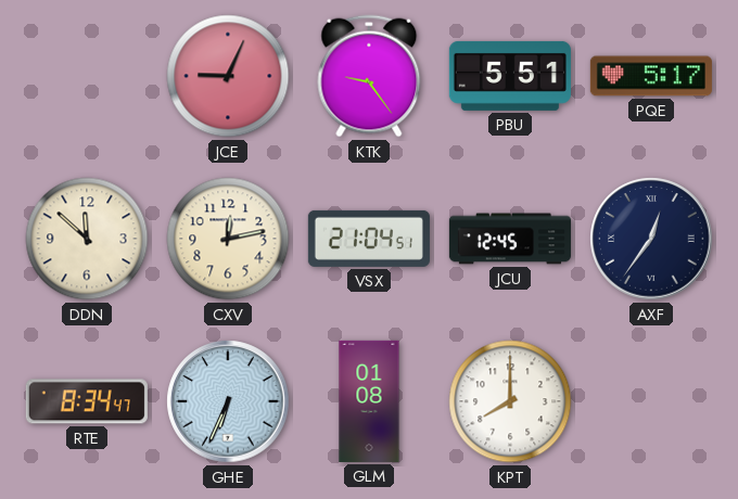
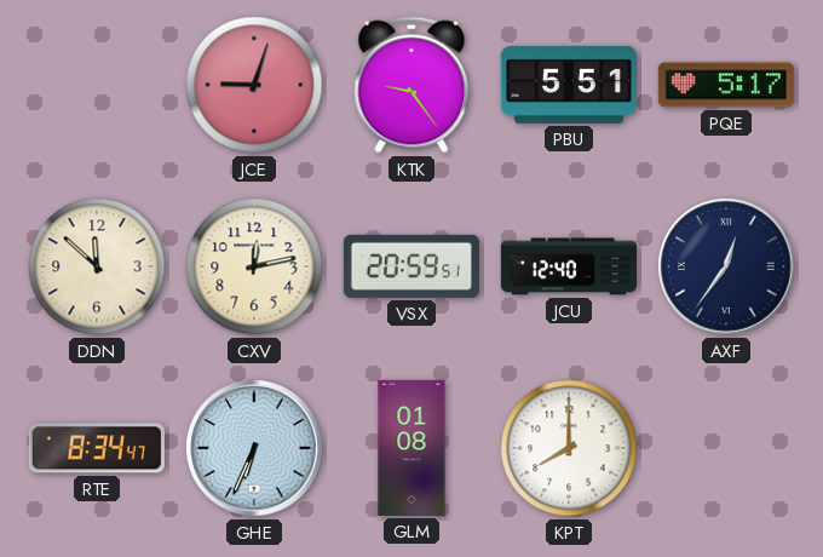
JCE: 9:04 -> 9:03
VSX: 21:04 -> 20:59
JCU: 12:45 -> 12:40
